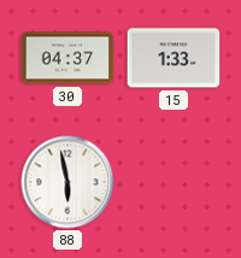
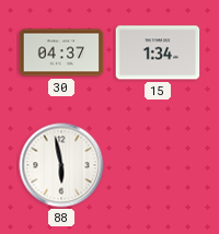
15: 1:33 -> 1:34
